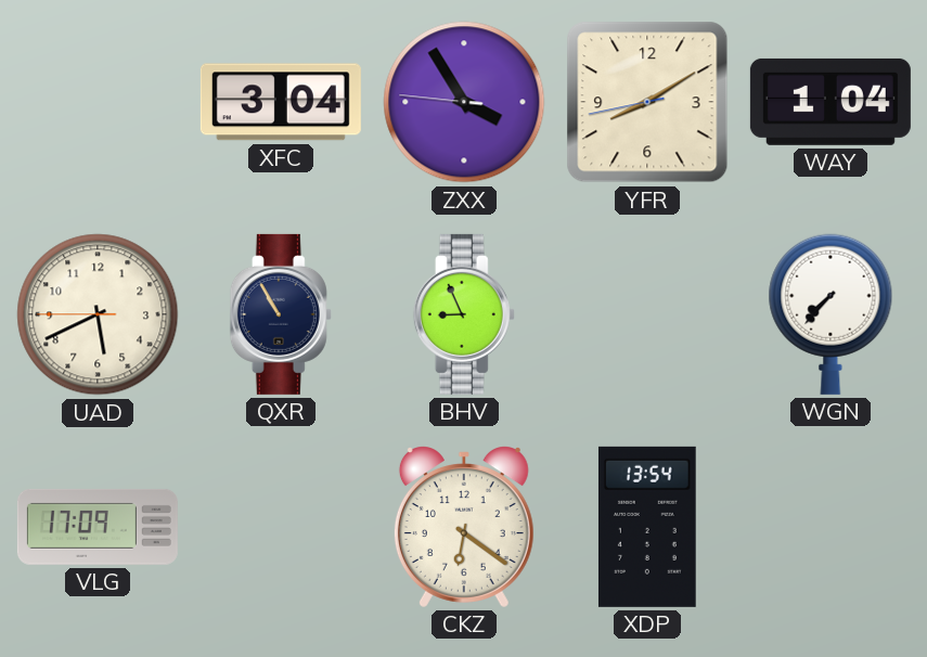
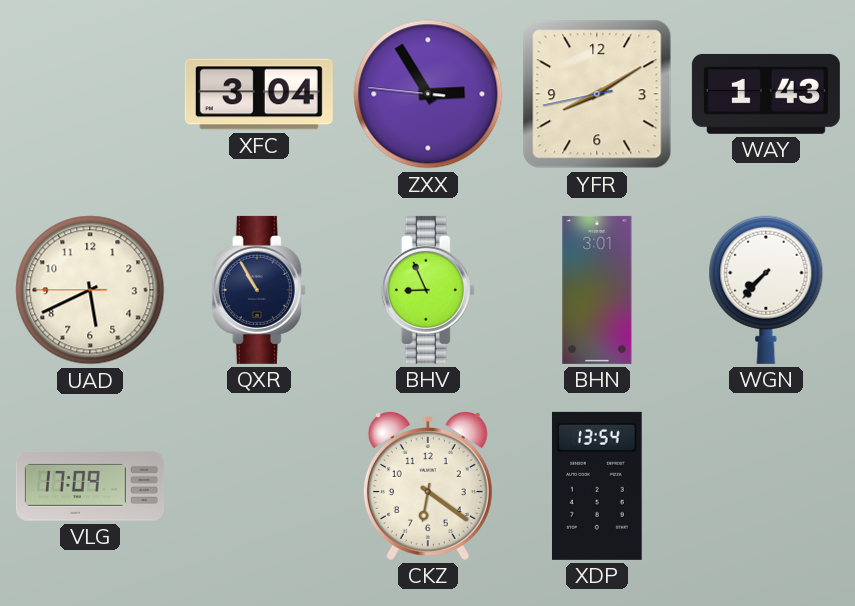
ZXX: 3:54 -> 2:54
WAY: 1:04 -> 1:43
BHN: none -> 3:01
